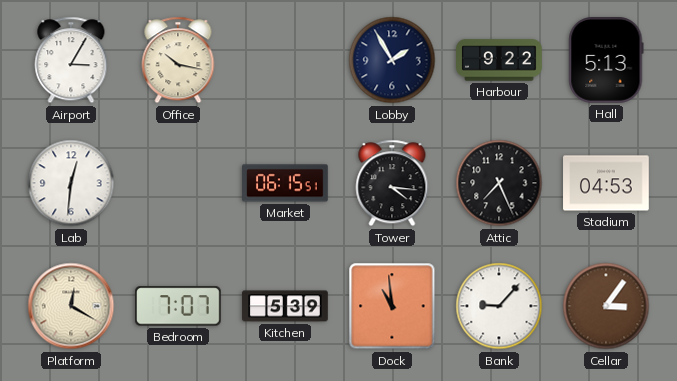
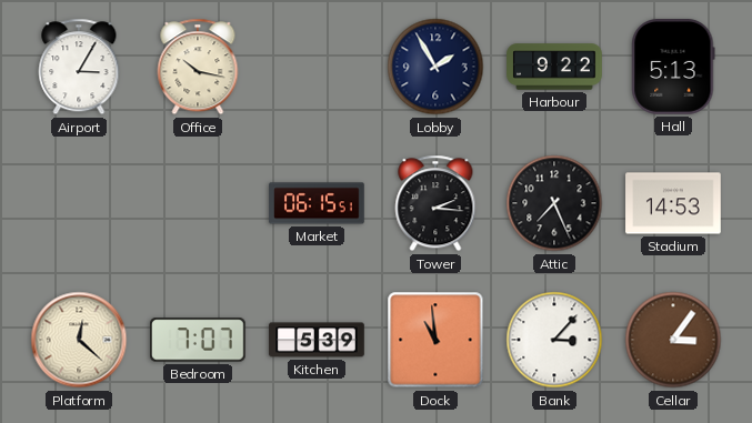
Lab: 12:31 -> none
Tower: 4:16 -> 2:16
Stadium: 04:53 -> 14:53
Platform: 12:20 -> 12:22
Bank: 9:07 -> 3:07
